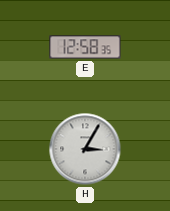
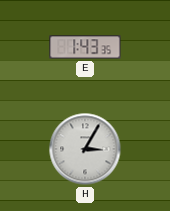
E: 12:58 -> 1:43
